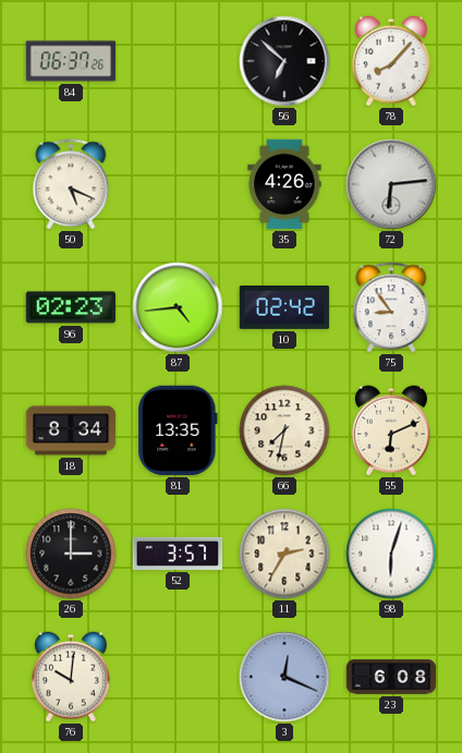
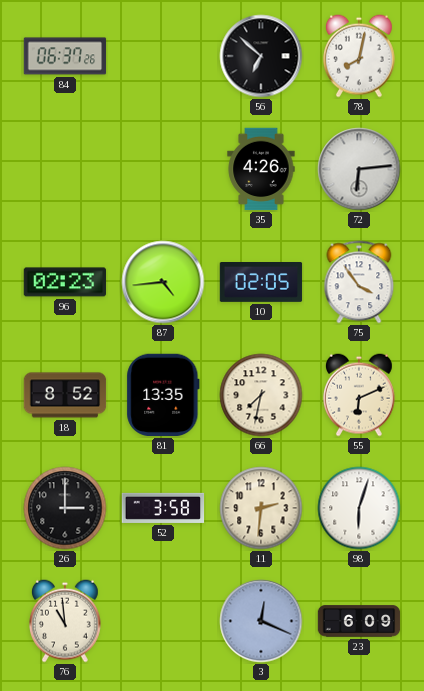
78: 8:07 -> 8:02
50: 5:19 -> none
10: 02:42 -> 02:05
75: 8:54 -> 3:54
18: 8:34 -> 8:52
52: 3:57 -> 3:58
11: 2:35 -> 2:31
76: 10:01 -> 10:59
23: 6:08 -> 6:09
